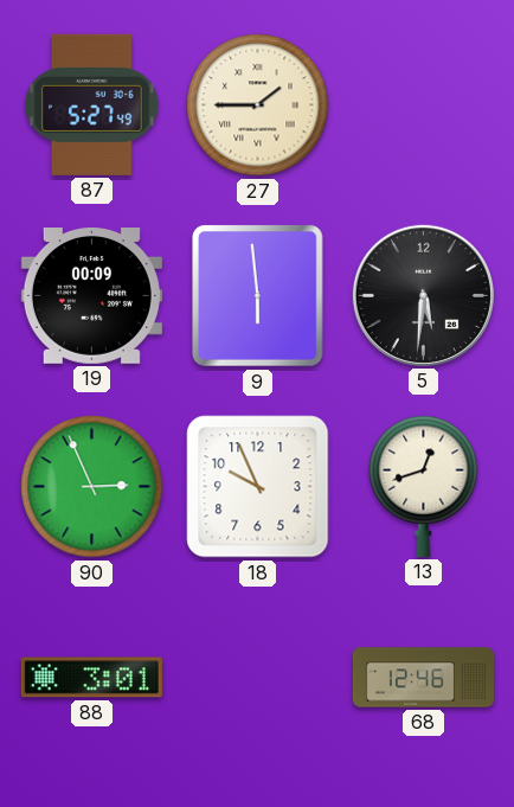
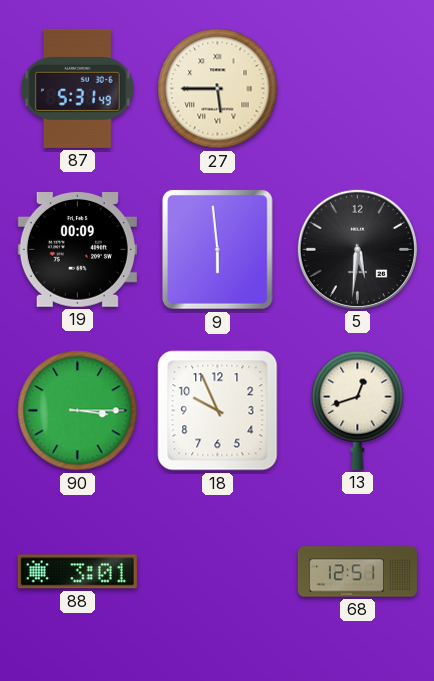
87: 5:27 -> 5:31
27: 1:45 -> 5:45
90: 2:56 -> 3:15
68: 12:46 -> 12:51
